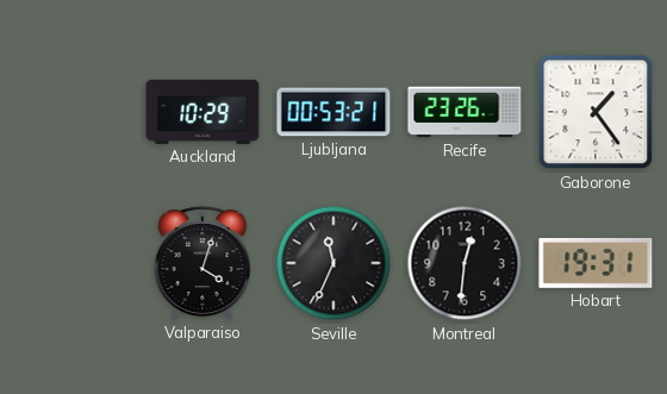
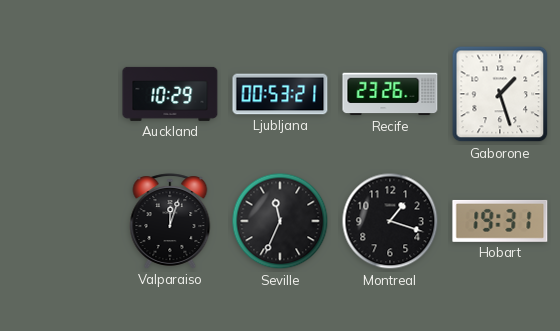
Gaborone: 1:24 -> 1:27
Valparaiso: 4:03 -> 12:03
Montreal: 12:31 -> 1:18
